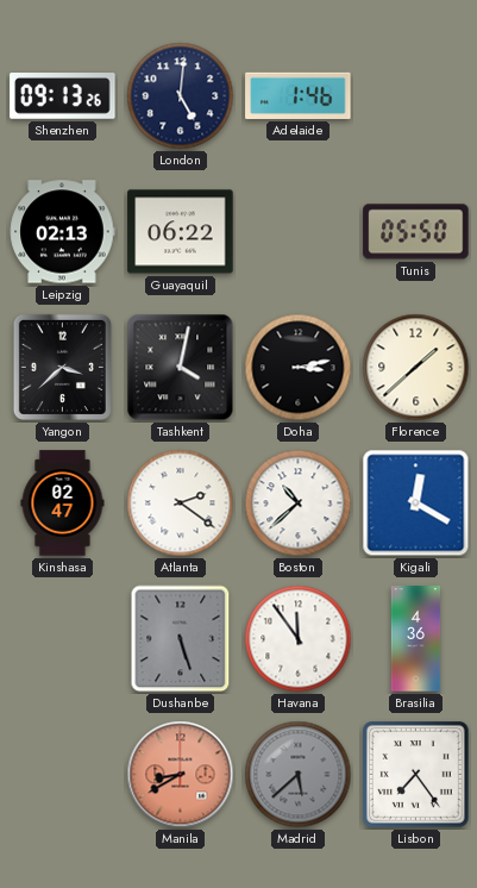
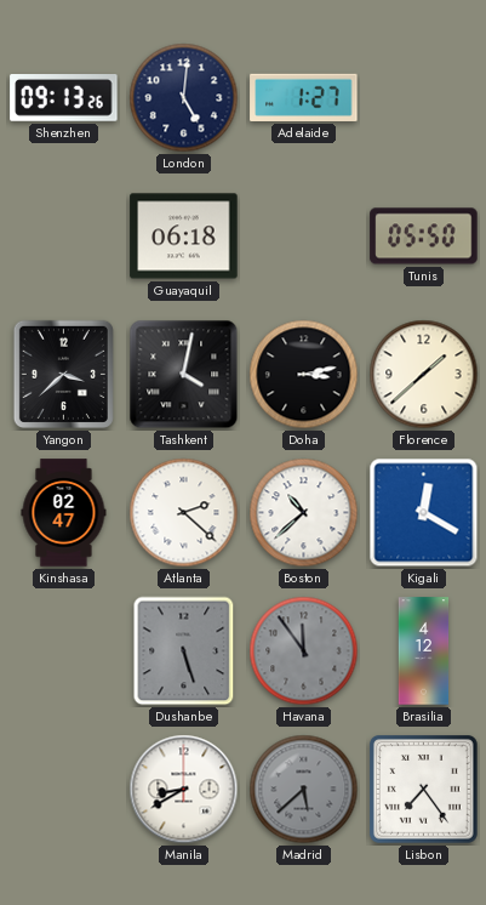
Adelaide: 1:46 -> 1:27
Leipzig: 02:13 -> none
Guayaquil: 06:22 -> 06:18
Atlanta: 2:21 -> 2:22
Havana dial: white -> grey
Brasilia: 4:36 -> 4:12
Manila dial: salmon -> white
